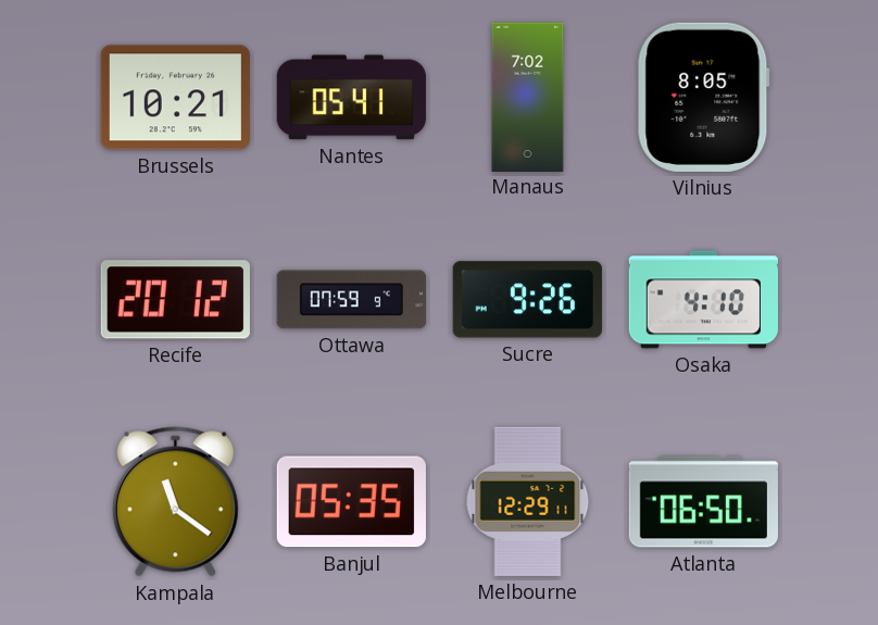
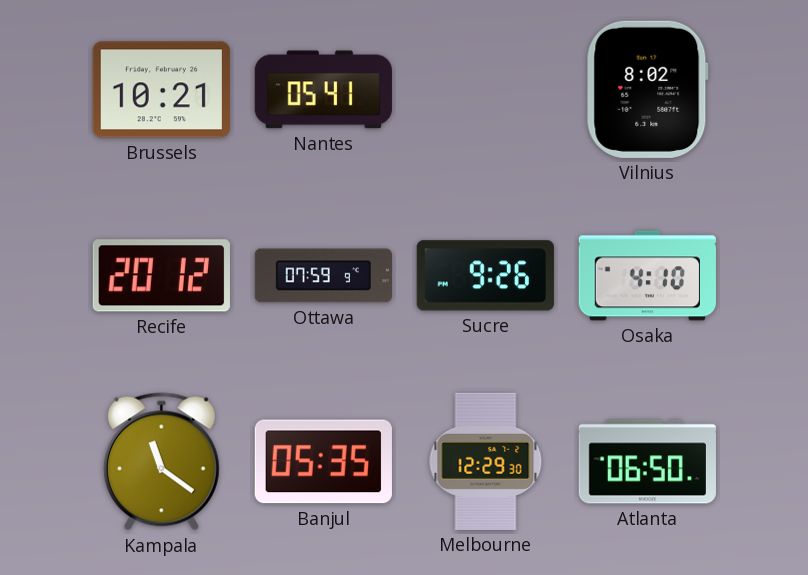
Manaus: 7:02 -> none
Vilnius: 8:05 -> 8:02
Melbourne: 12:29:11 -> 12:29:30
